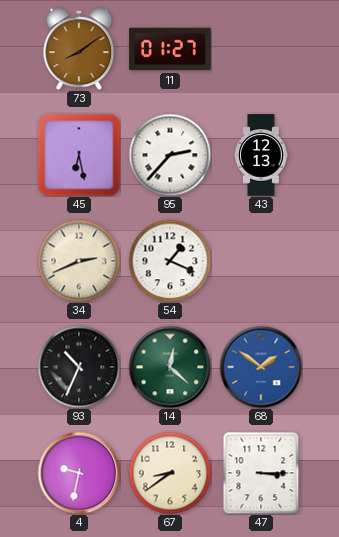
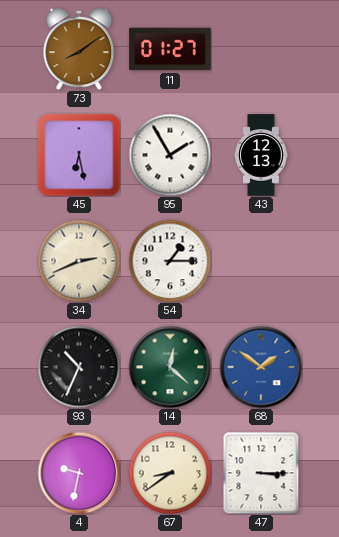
95: 2:37 -> 1:55
54: 1:19 -> 1:15
